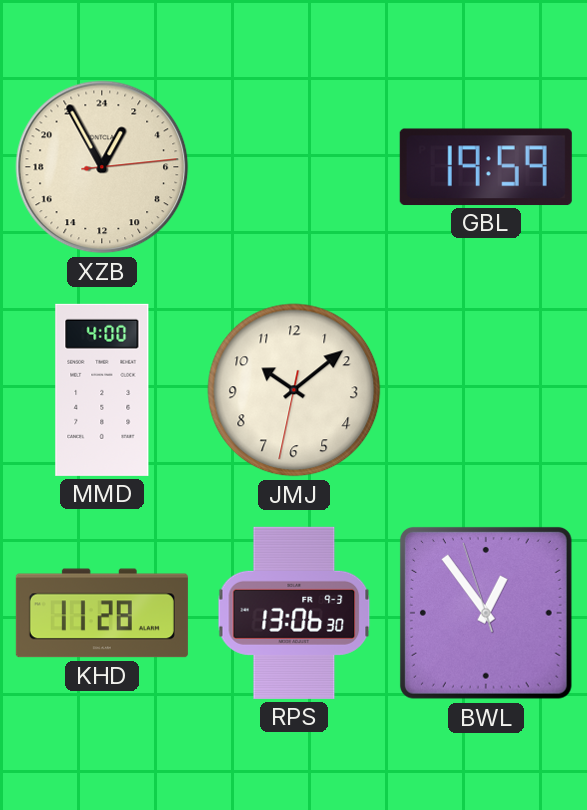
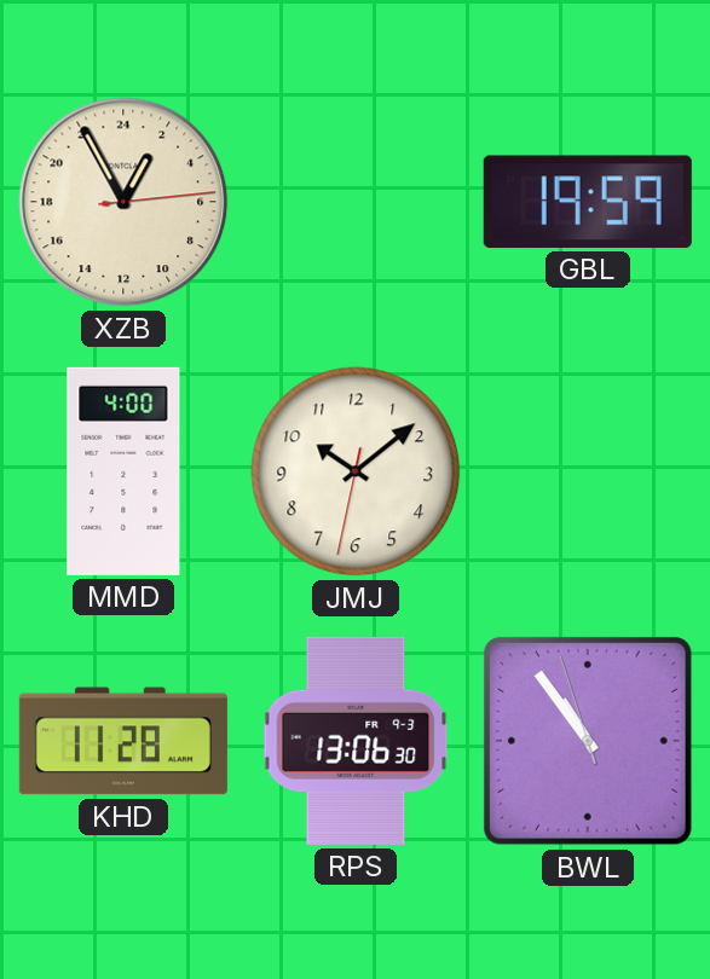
BWL: 12:53 -> 10:53
